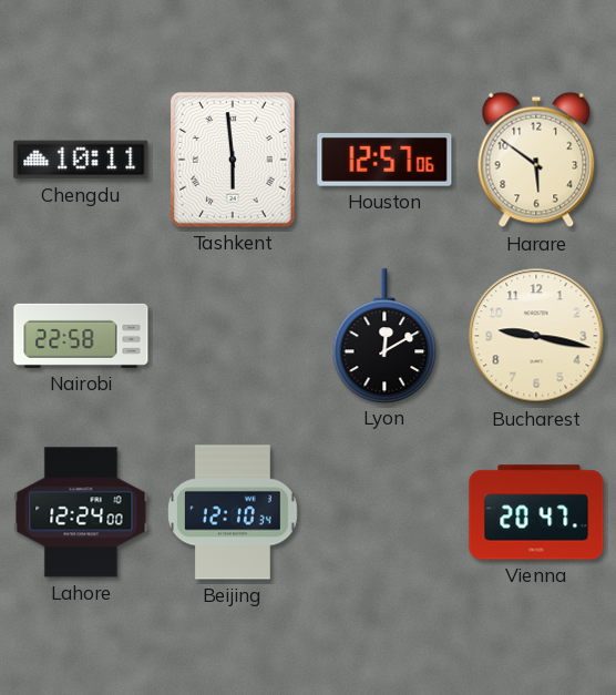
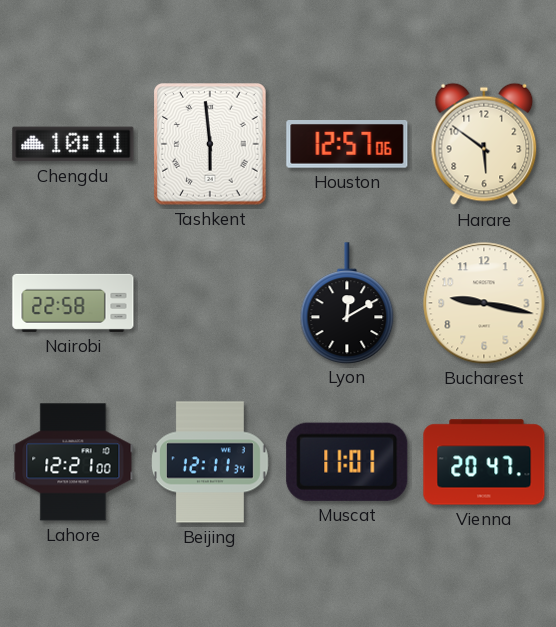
Lahore: 12:24 -> 12:21
Beijing: 12:10 -> 12:11
Muscat: none -> 11:01
